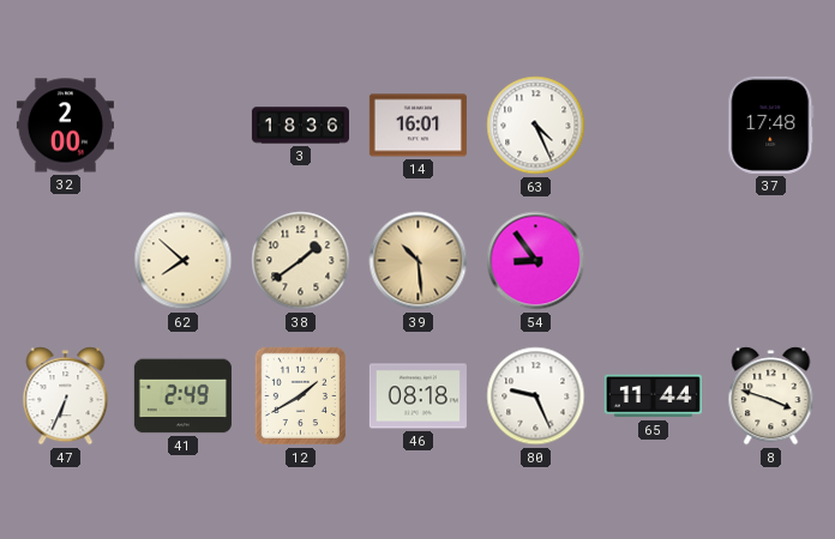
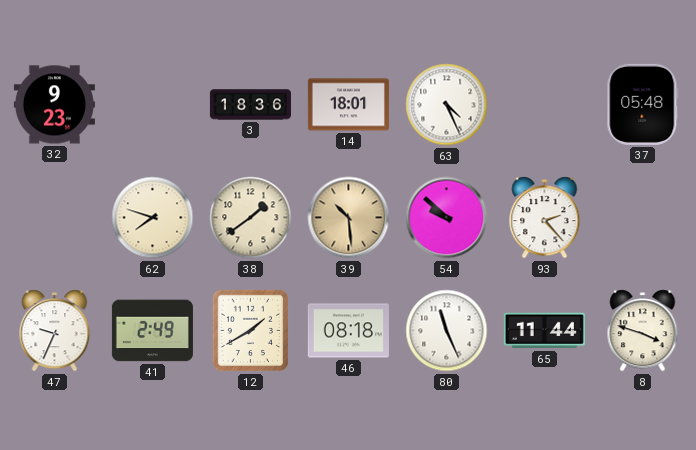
32: 2:00 -> 9:23
14: 16:01 -> 18:01
37: 17:48 -> 05:48
62: 7:52 -> 7:48
54: 8:54 -> 9:52
93: none -> 2:23
47: 6:34 -> 9:34
80: 9:26 -> 11:26
